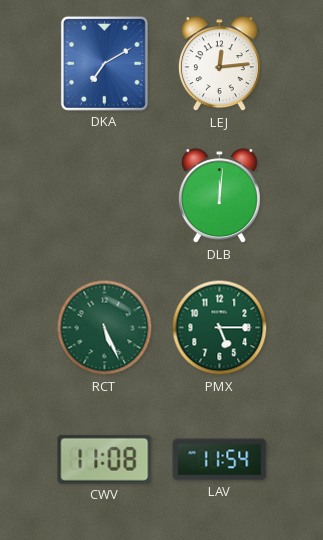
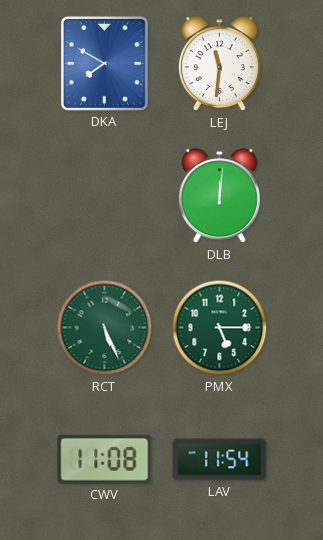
DKA: 7:10 -> 7:50
LEJ: 12:14 -> 11:31
